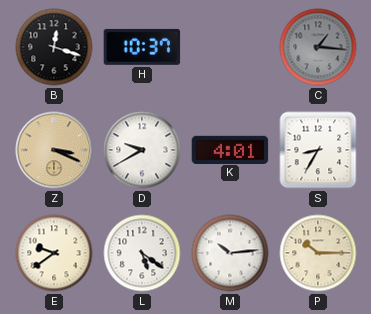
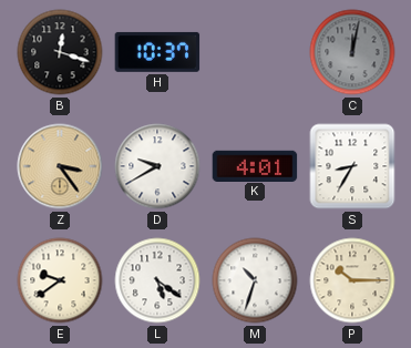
C: 1:16 -> 12:02
Z: 3:19 -> 3:24
M: 10:14 -> 10:33
